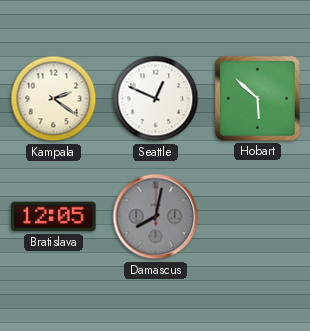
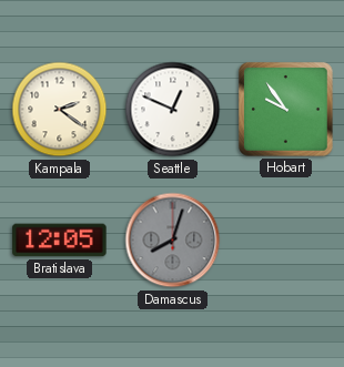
Hobart: 5:52 -> 9:54
Damascus: 8:02 -> 8:03
